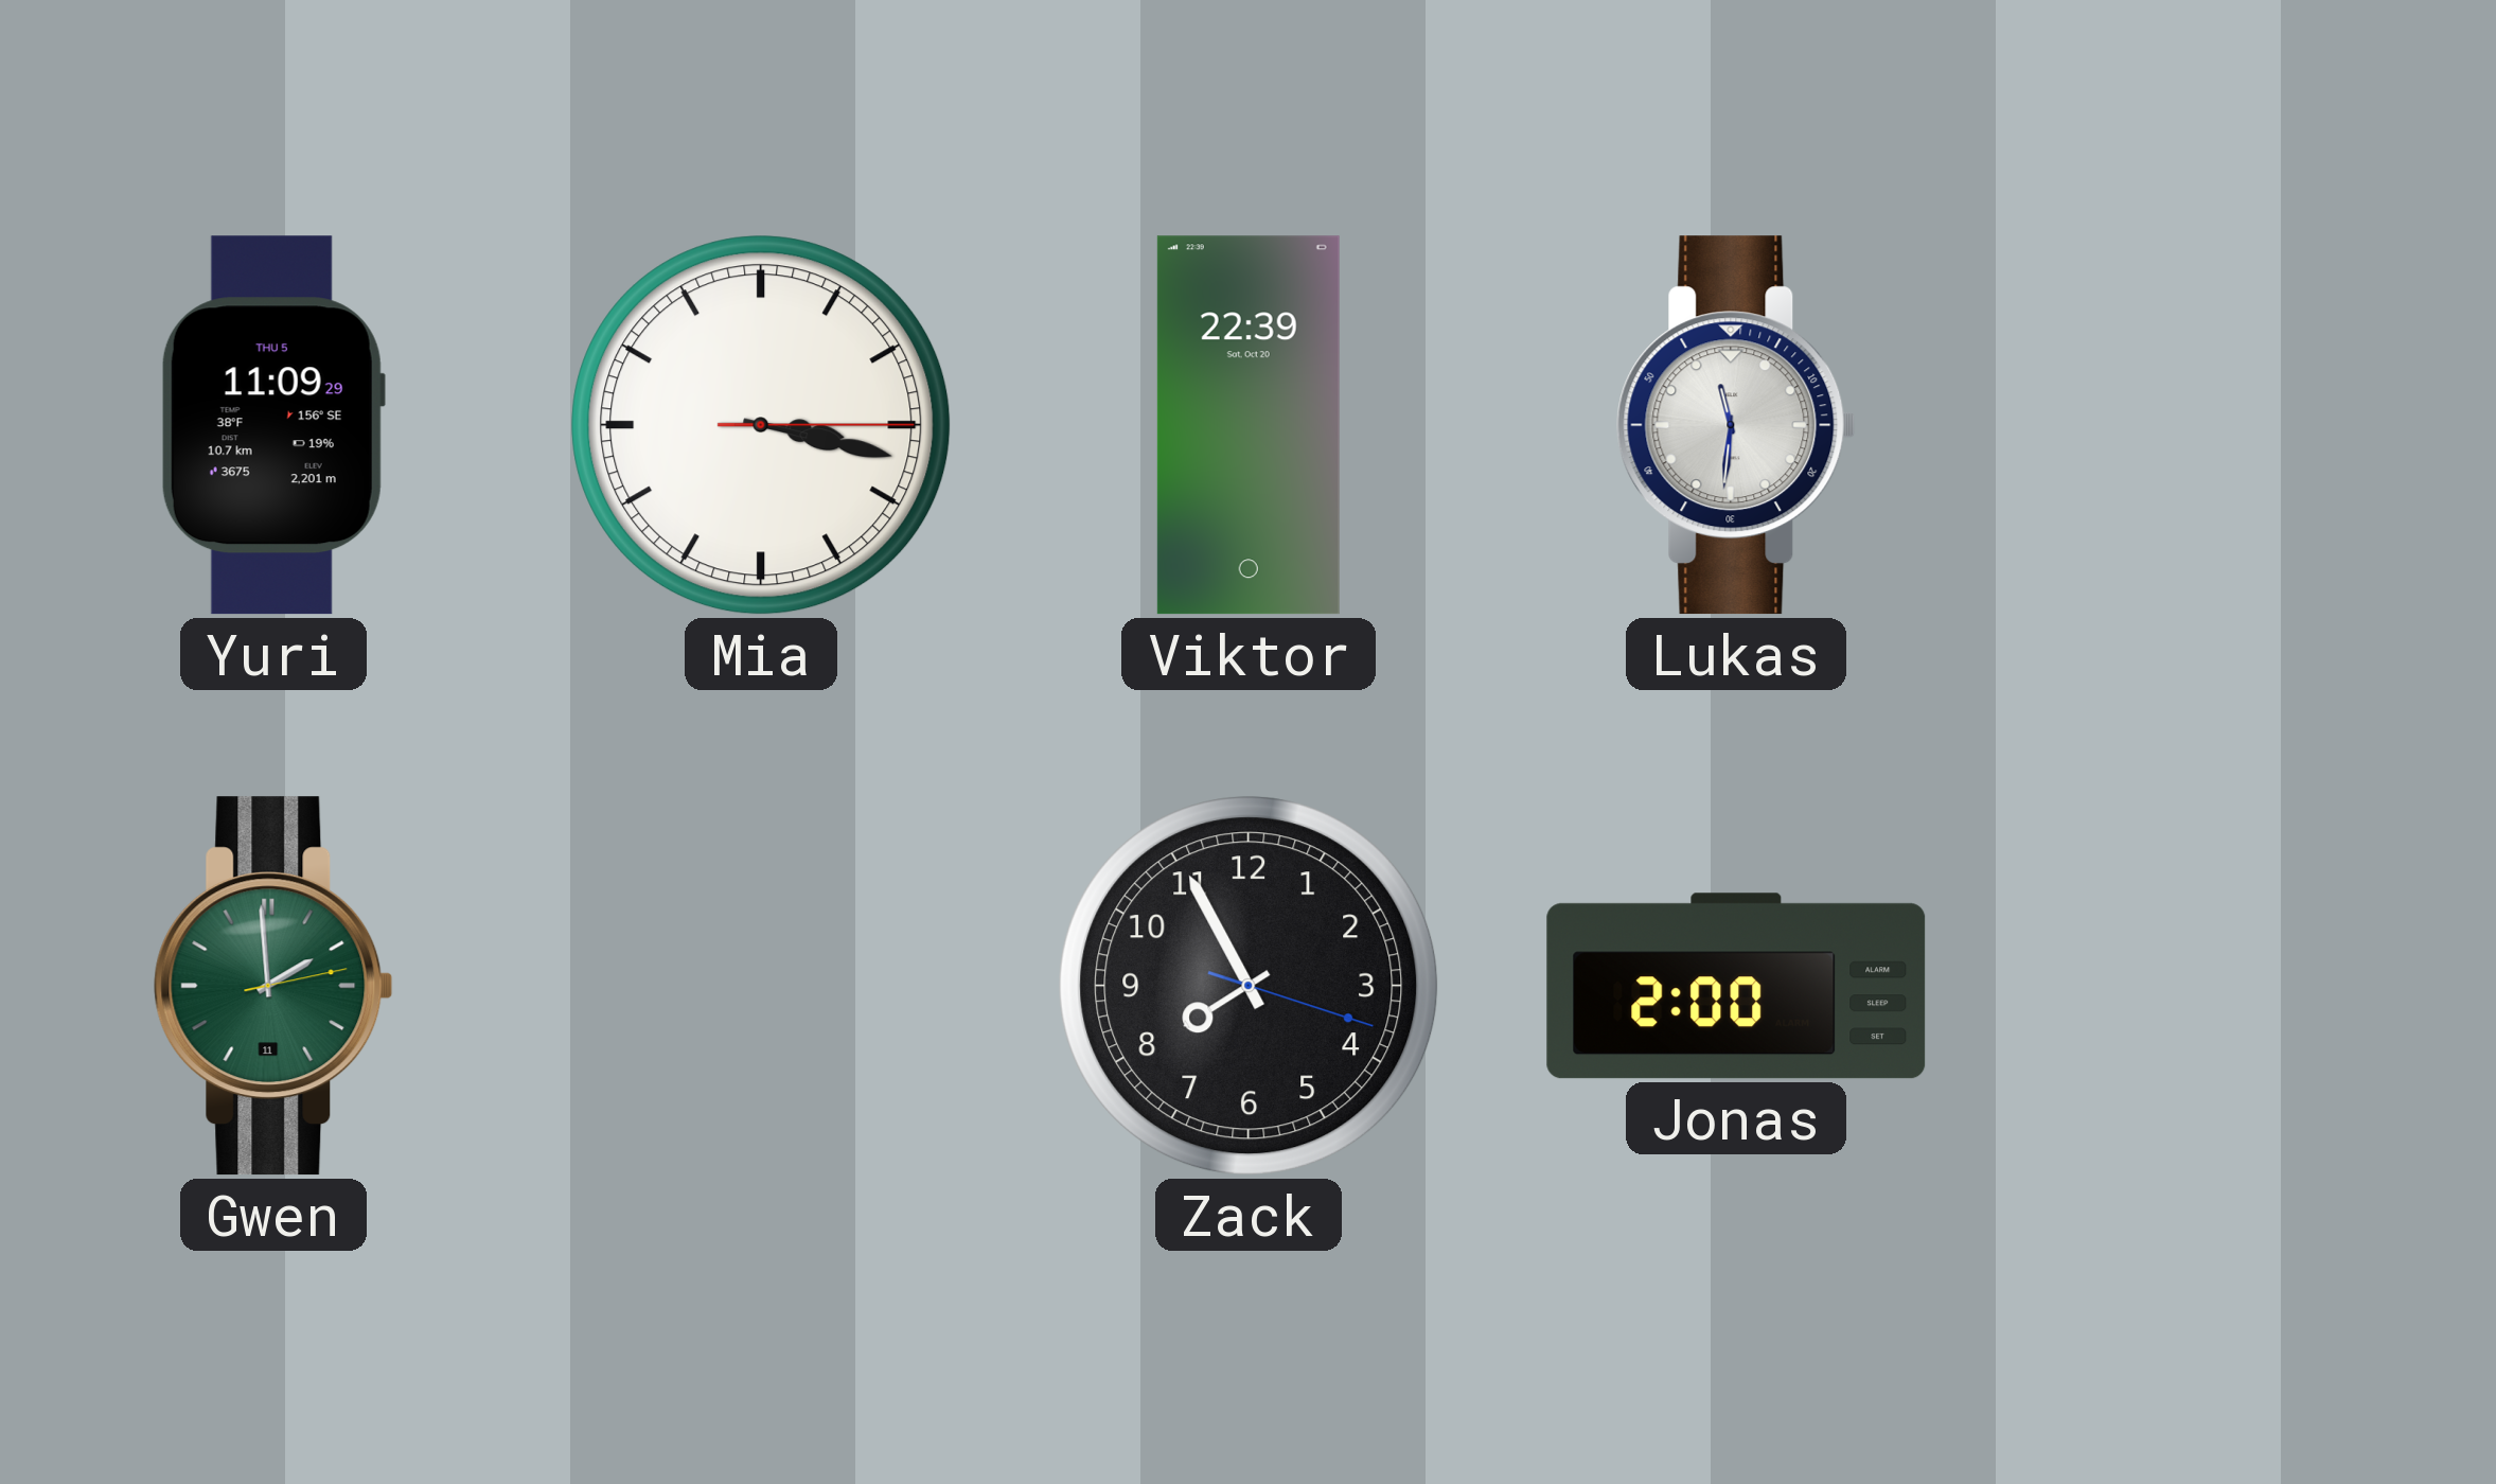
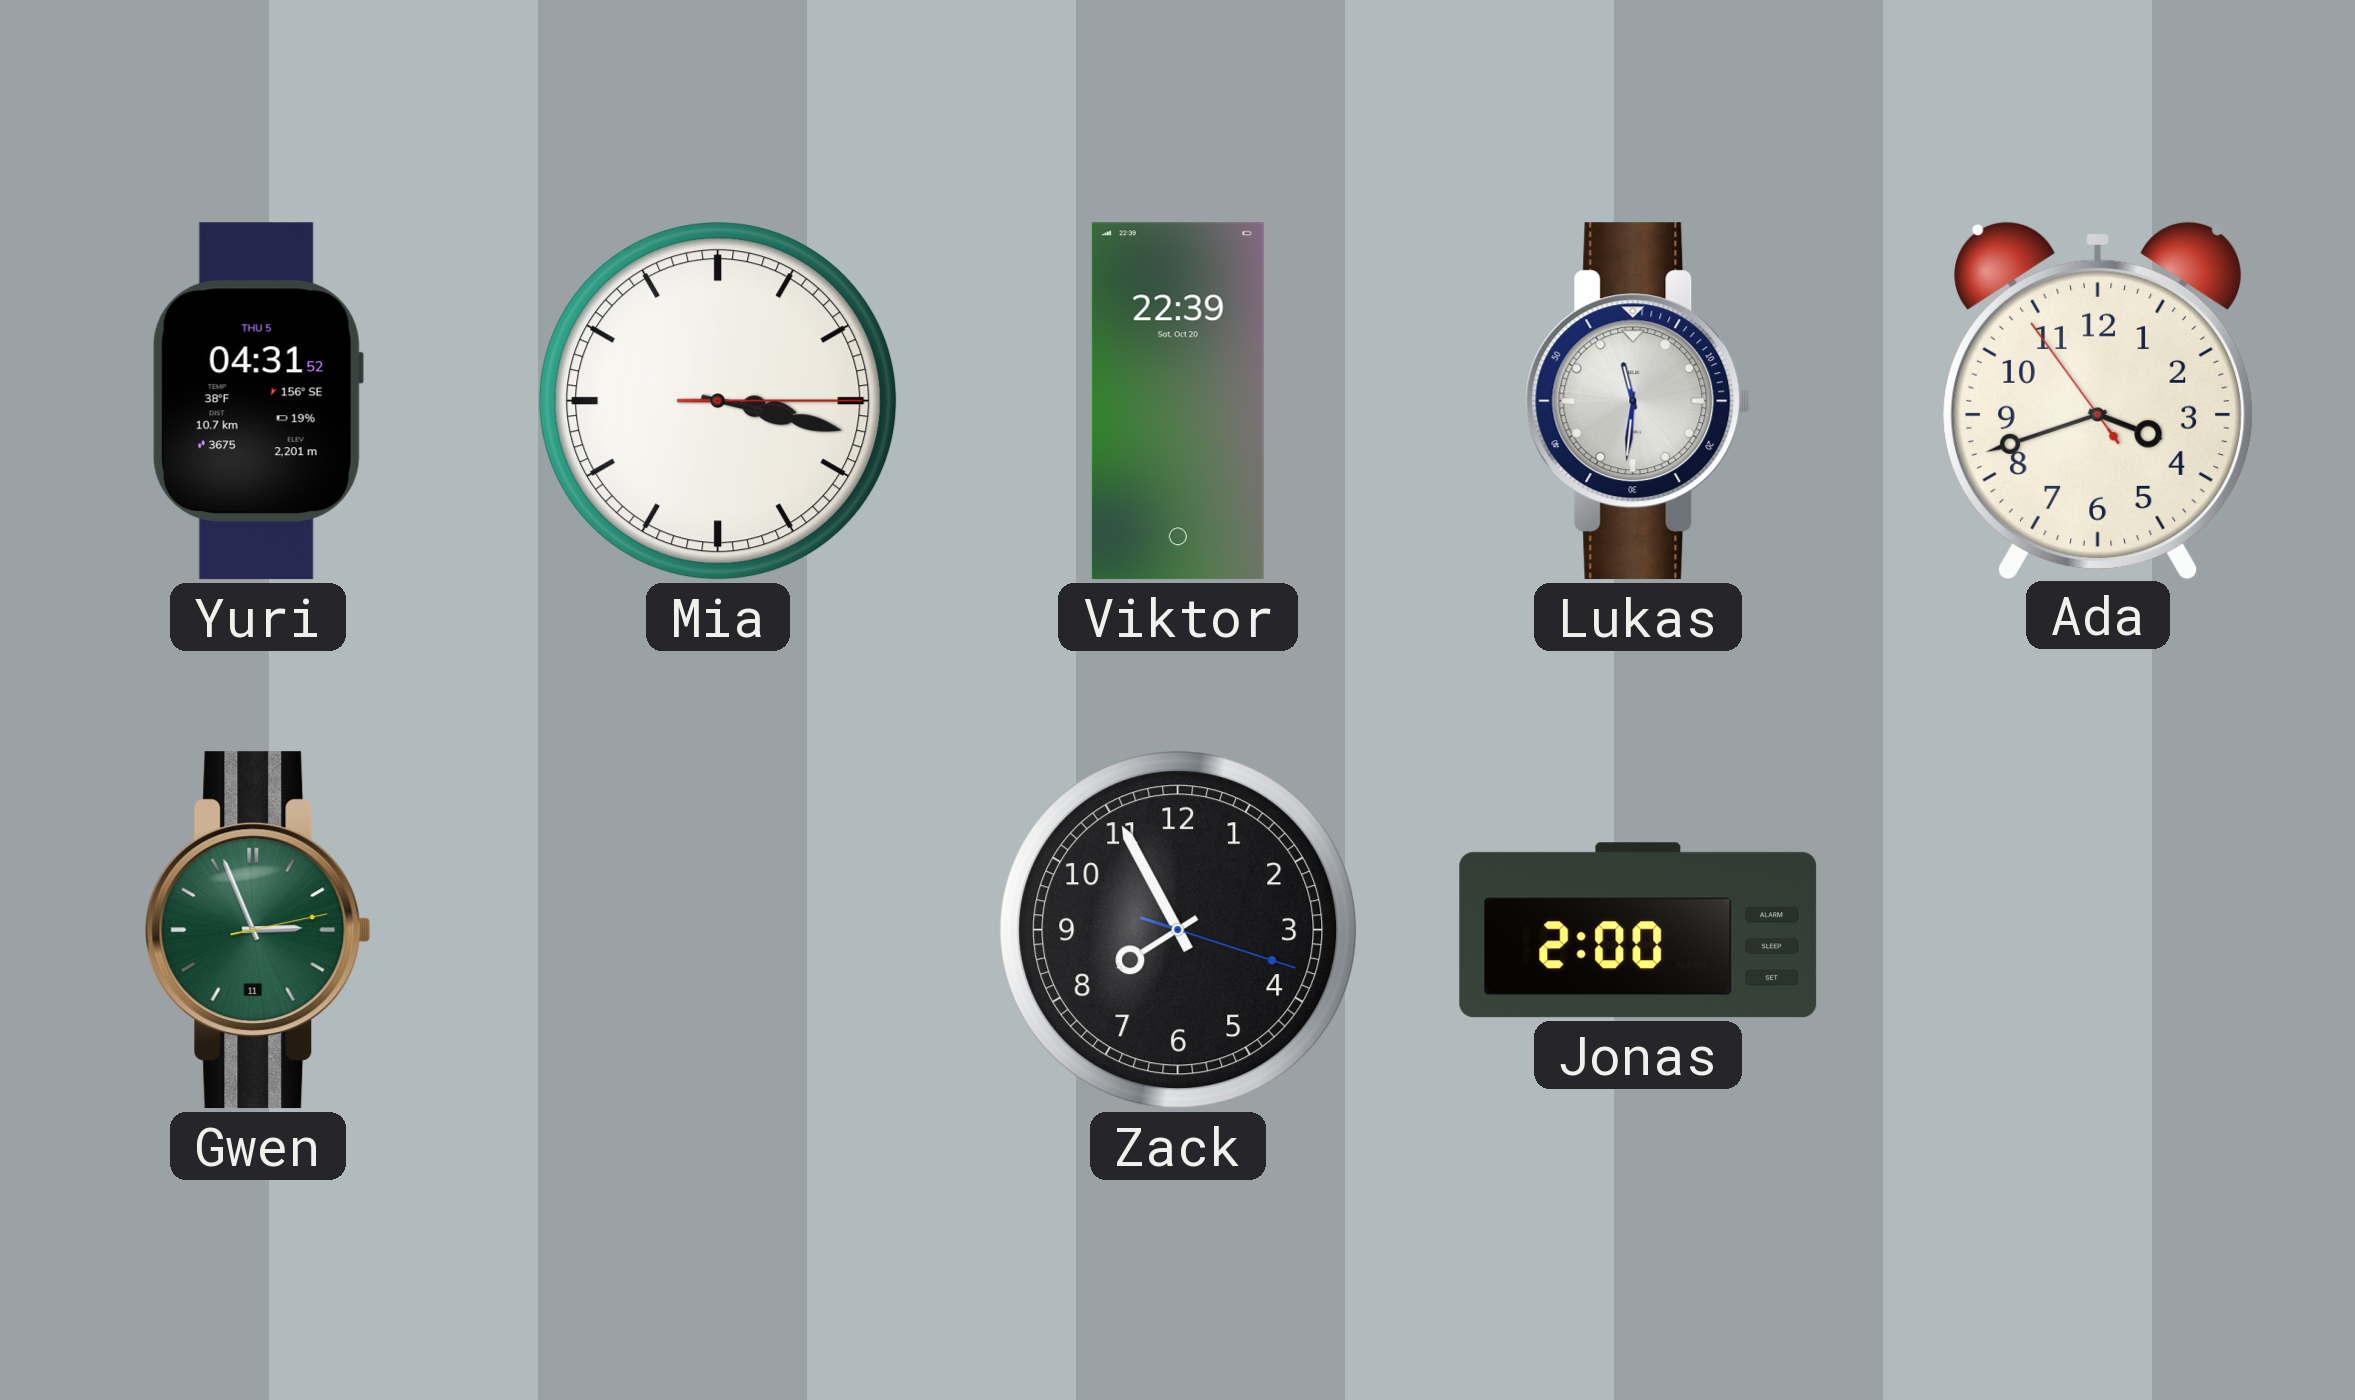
Yuri: 11:09 -> 04:31
Ada: none -> 3:41
Gwen: 1:59 -> 2:56
